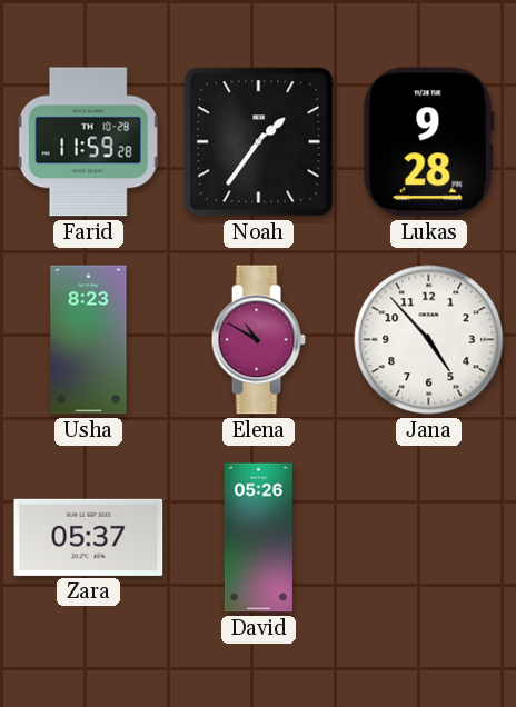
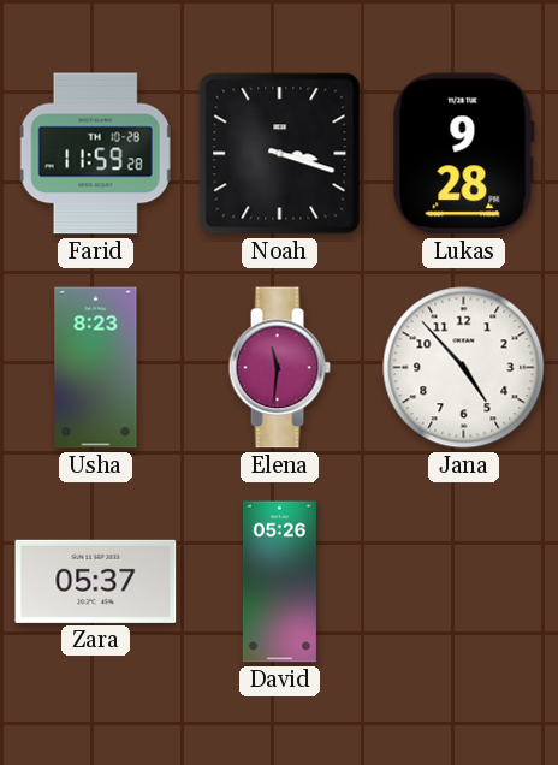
Noah: 1:36 -> 3:18
Elena: 10:50 -> 11:31
